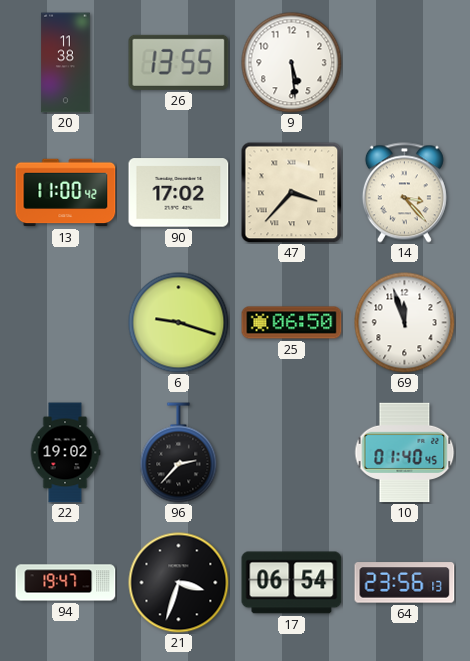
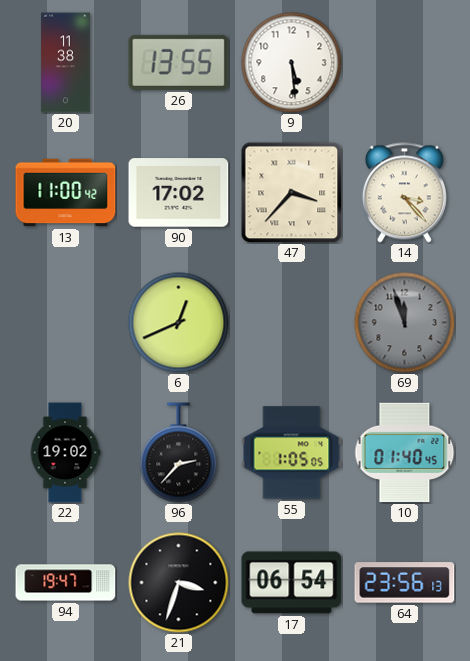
6: 9:18 -> 12:41
25: 06:50 -> none
69 dial: white -> grey
55: none -> 1:05
